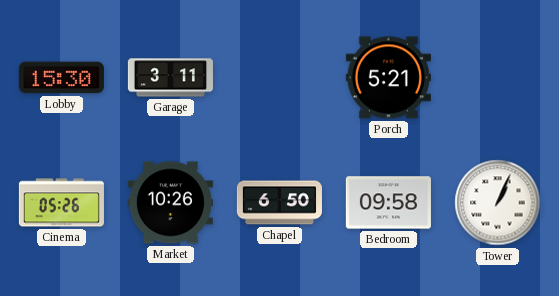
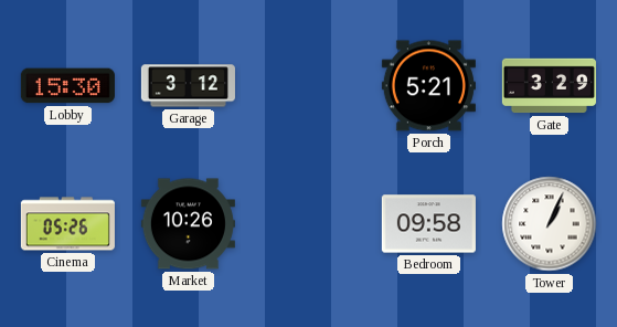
Garage: 3:11 -> 3:12
Gate: none -> 3:29
Chapel: 6:50 -> none
